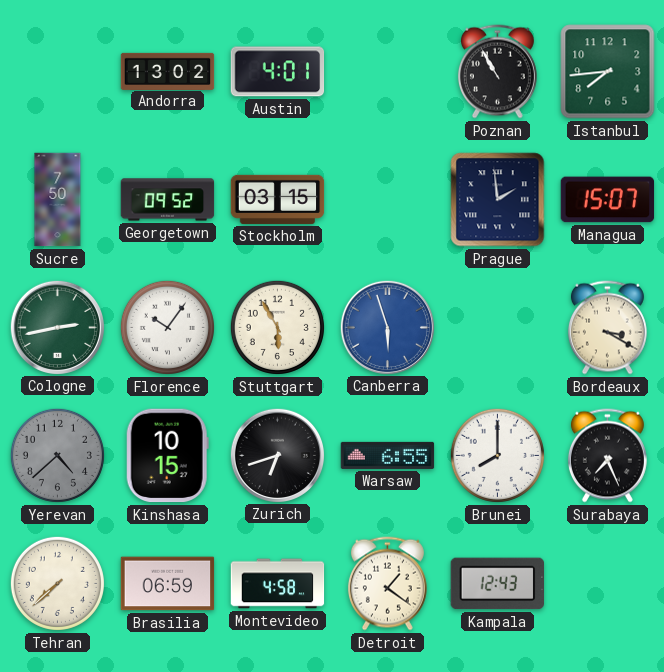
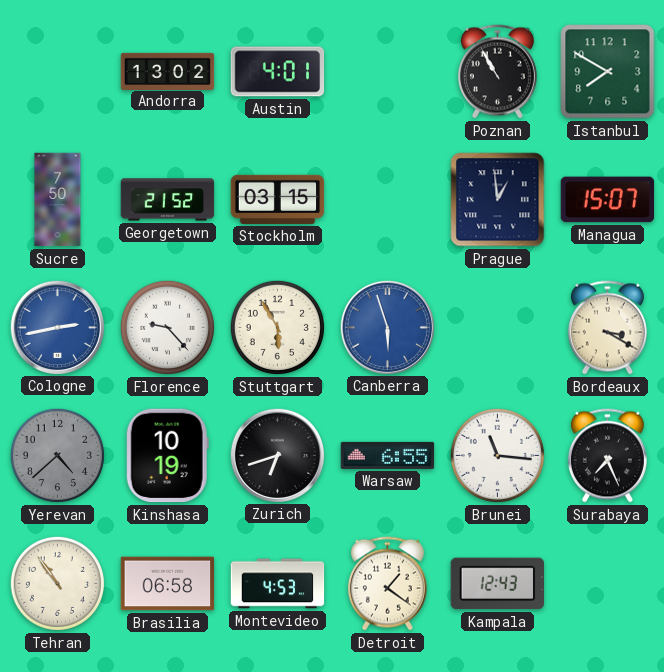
Istanbul: 7:44 -> 7:50
Georgetown: 09:52 -> 21:52
Prague: 1:59 -> 12:59
Cologne dial: green -> blue
Florence: 10:06 -> 9:23
Kinshasa: 10:15 -> 10:19
Brunei: 8:00 -> 11:16
Tehran: 7:38 -> 10:54
Brasilia: 06:59 -> 06:58
Montevideo: 4:58 -> 4:53
